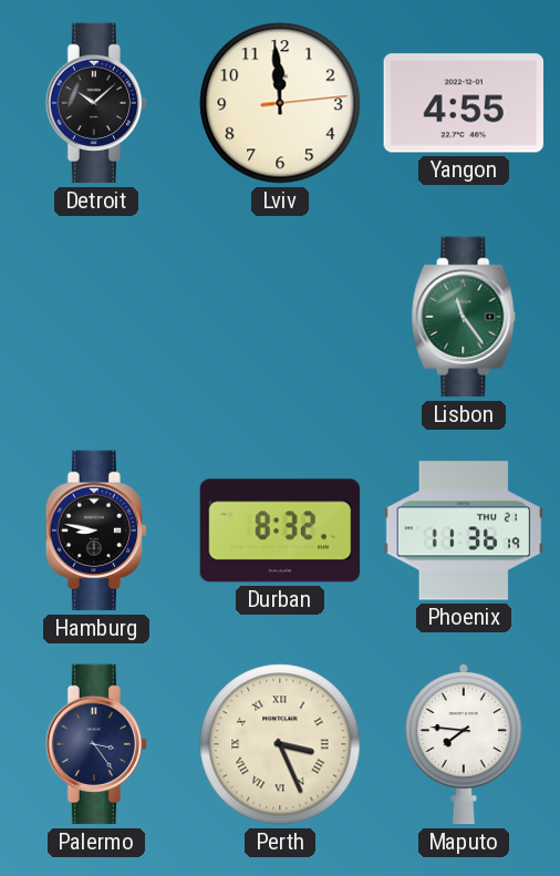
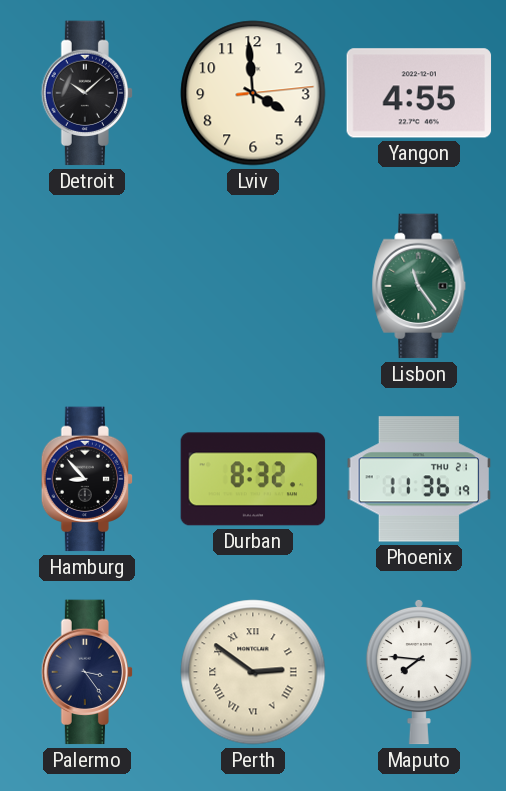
Lviv: 11:59 -> 3:59
Hamburg: 8:47 -> 8:53
Perth: 3:26 -> 2:51
